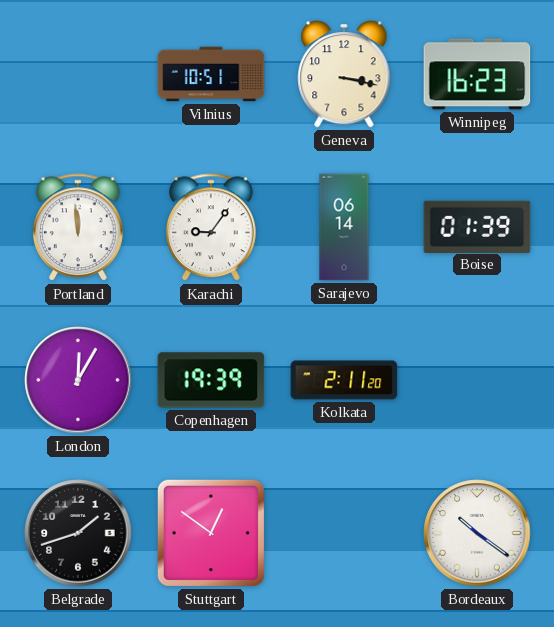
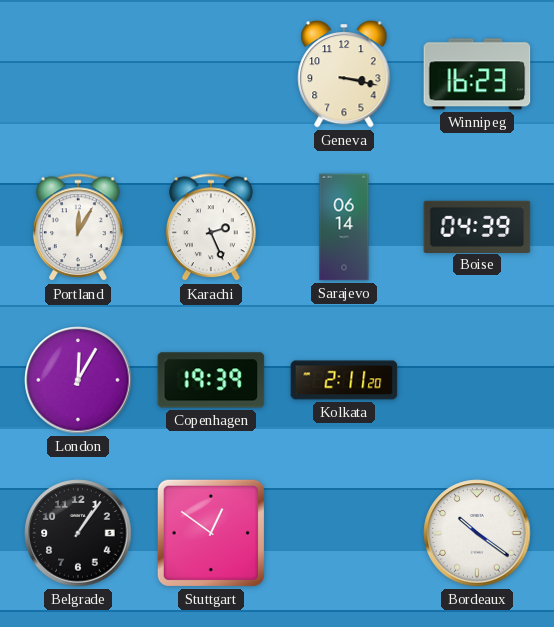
Vilnius: 10:51 -> none
Portland: 11:59 -> 12:05
Karachi: 9:06 -> 2:26
Boise: 01:39 -> 04:39
Belgrade: 1:42 -> 1:06
